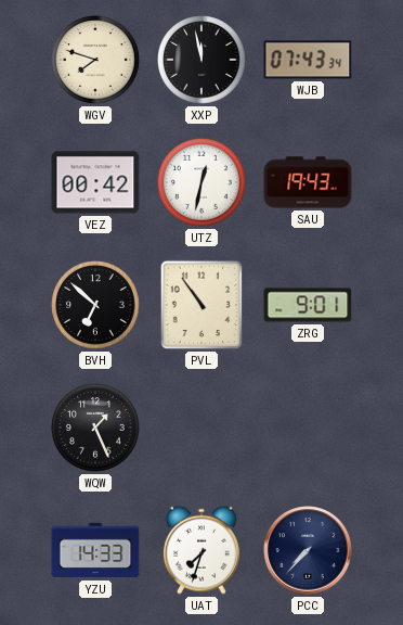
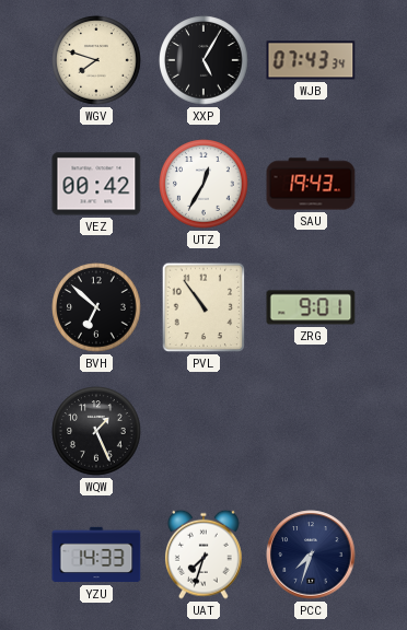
XXP: 11:58 -> 5:05
UTZ: 12:32 -> 12:35
PCC: 7:37 -> 7:33
